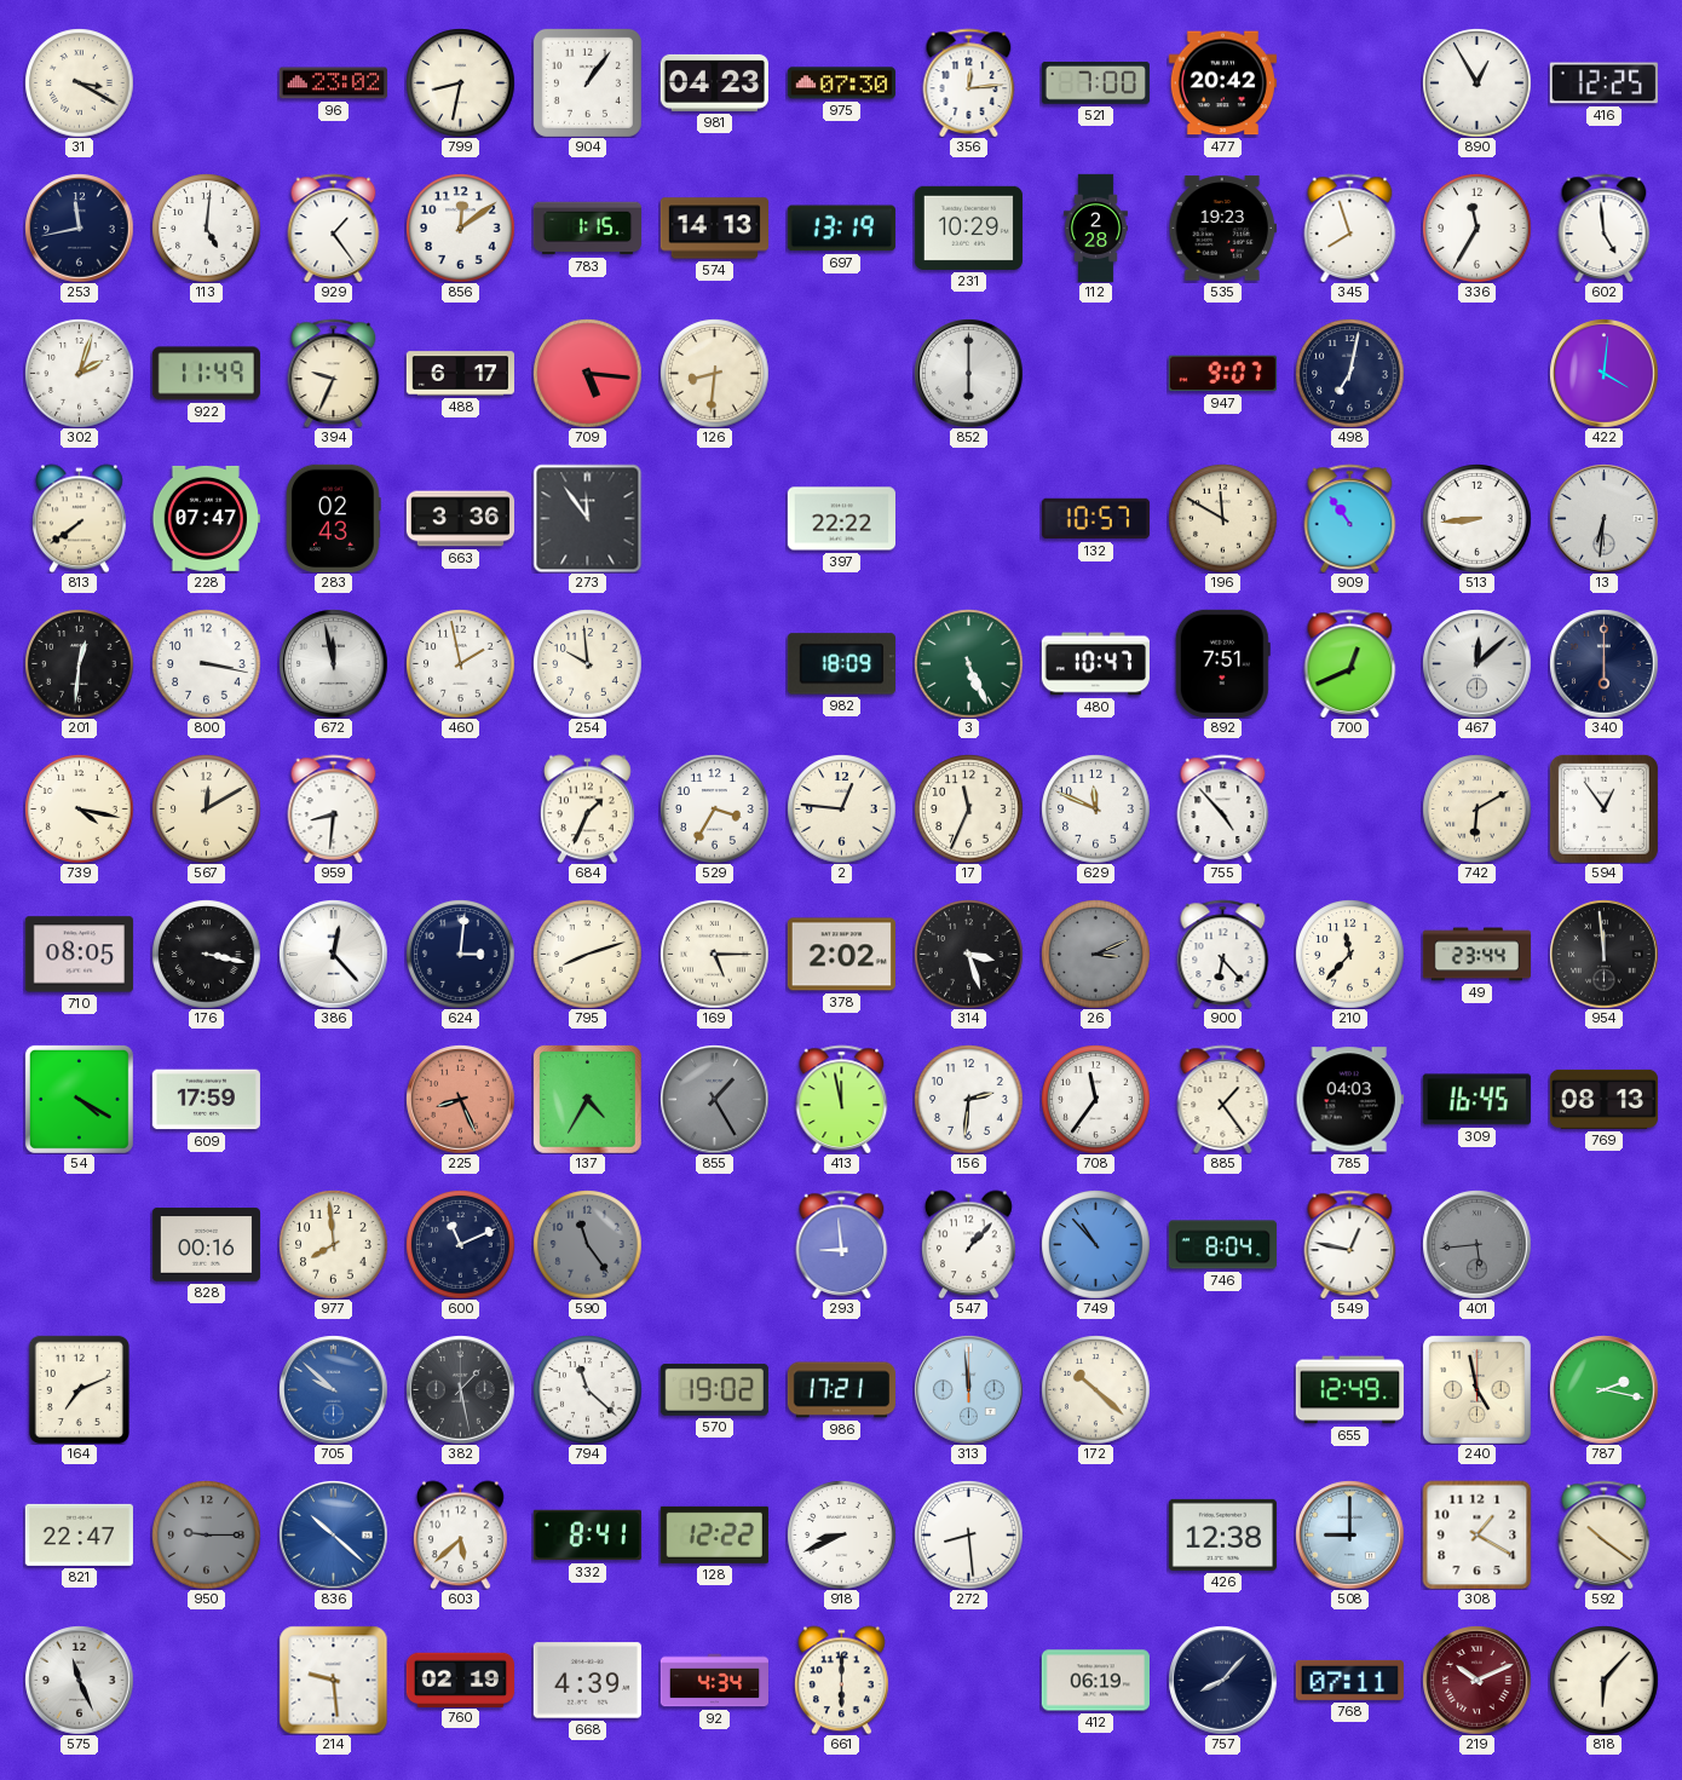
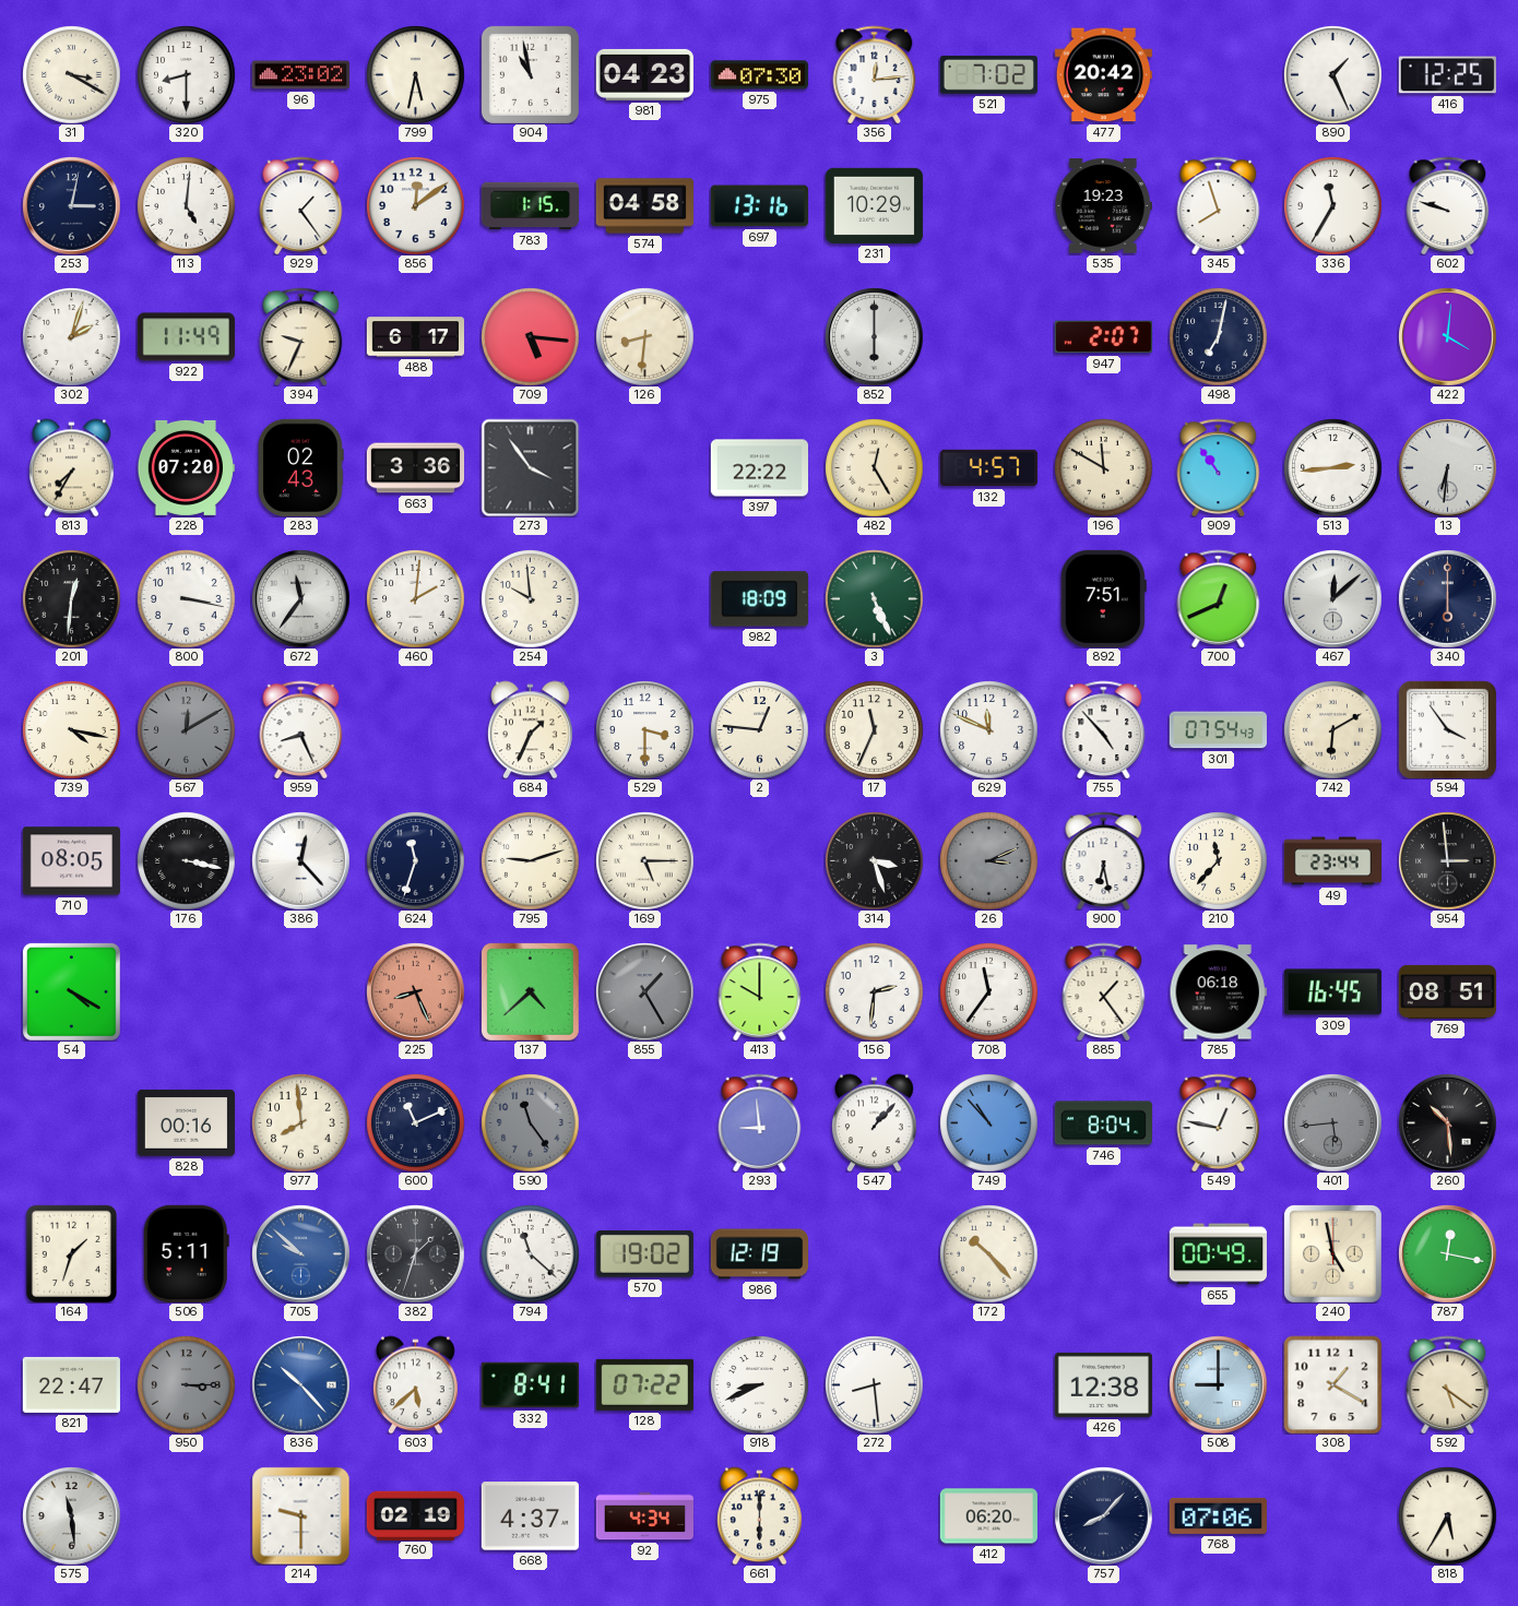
320: none -> 8:30
799: 8:32 -> 5:32
904: 1:06 -> 10:58
521: 7:00 -> 7:02
890: 12:55 -> 1:26
253: 11:43 -> 3:02
574: 14:13 -> 04:58
697: 13:19 -> 13:16
112: 2:28 -> none
602: 4:59 -> 9:48
947: 9:07 -> 2:07
813: 7:39 -> 7:35
228: 07:47 -> 07:20
273: 11:54 -> 3:54
482: none -> 12:25
132: 10:57 -> 4:57
513: 8:44 -> 2:44
672: 11:58 -> 11:36
460: 1:58 -> 2:01
480: 10:47 -> none
567 dial: cream -> grey
959: 8:31 -> 8:26
529: 3:35 -> 3:30
301: none -> 07:54
594: 12:54 -> 3:54
624: 3:01 -> 11:33
795: 8:12 -> 9:12
378: 2:02 -> none
900: 6:23 -> 6:28
954: 11:59 -> 2:59
609: 17:59 -> none
137: 4:35 -> 4:38
413: 11:58 -> 10:00
785: 04:03 -> 06:18
769: 08:13 -> 08:51
260: none -> 10:29
164: 7:11 -> 1:33
506: none -> 5:11
382: 1:28 -> 1:33
986: 17:21 -> 12:19
313: 11:59 -> none
172: 10:22 -> 10:23
655: 12:49 -> 00:49
787: 2:17 -> 12:17
950: 9:15 -> 3:15
836: 10:22 -> 10:23
128: 12:22 -> 07:22
592: 10:21 -> 5:21
575: 11:26 -> 11:29
214: 9:29 -> 9:30
668: 4:39 -> 4:37
412: 06:19 -> 06:20
768: 07:11 -> 07:06
219: 10:11 -> none
818: 6:07 -> 5:35
